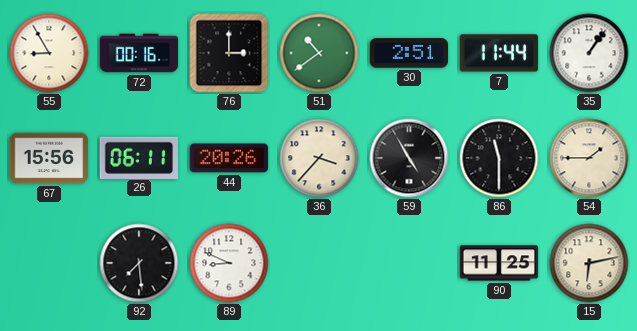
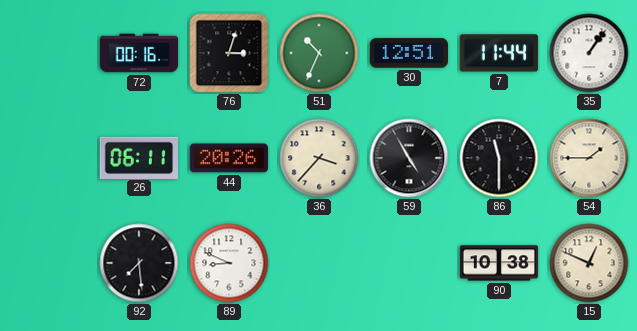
55: 8:55 -> none
76: 3:00 -> 3:03
51: 10:39 -> 10:34
30: 2:51 -> 12:51
67: 15:56 -> none
90: 11:25 -> 10:38
15: 6:13 -> 12:49
